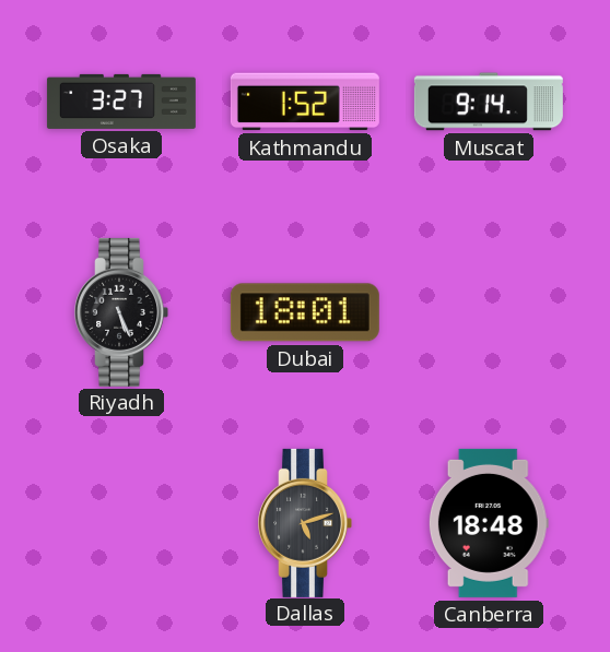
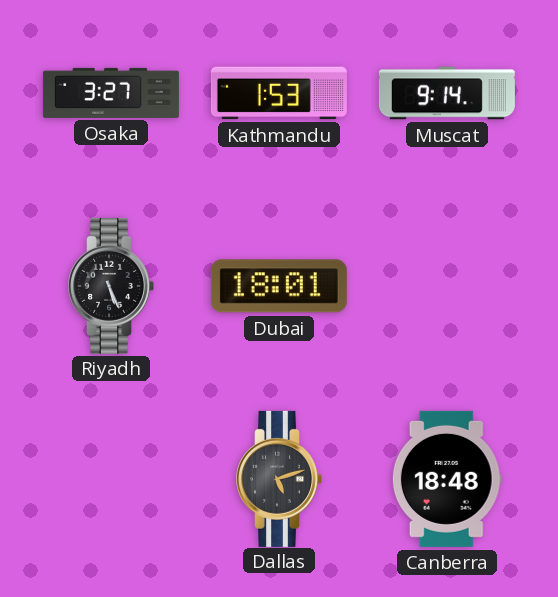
Kathmandu: 1:52 -> 1:53
